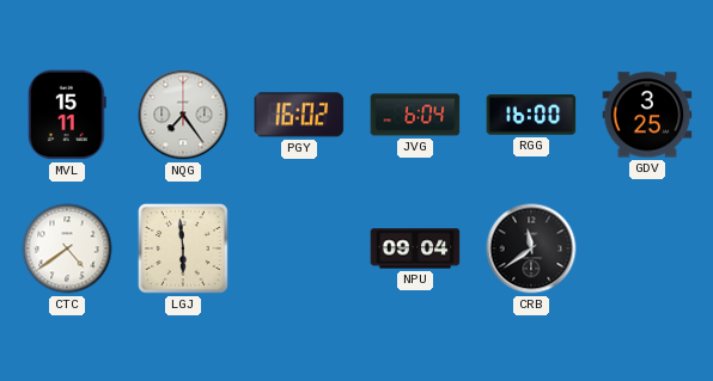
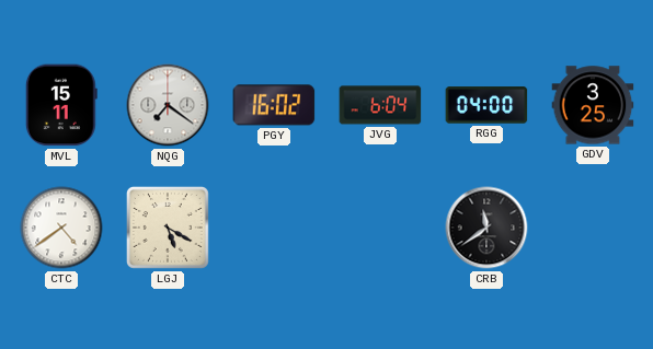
NQG: 7:24 -> 7:21
RGG: 16:00 -> 04:00
LGJ: 5:59 -> 5:20
NPU: 09:04 -> none
